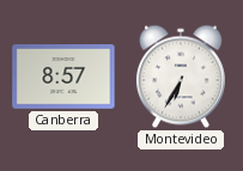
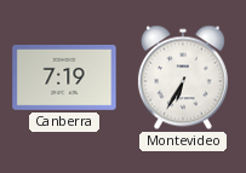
Canberra: 8:57 -> 7:19
